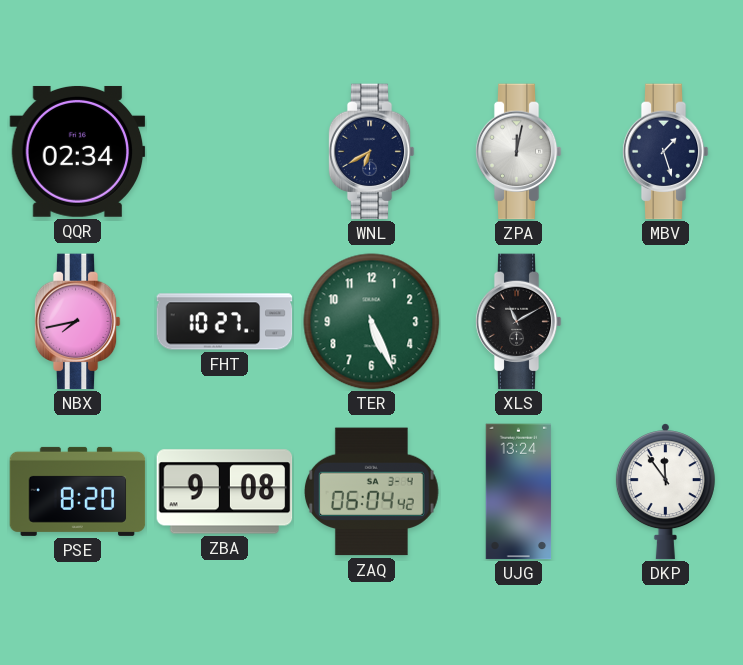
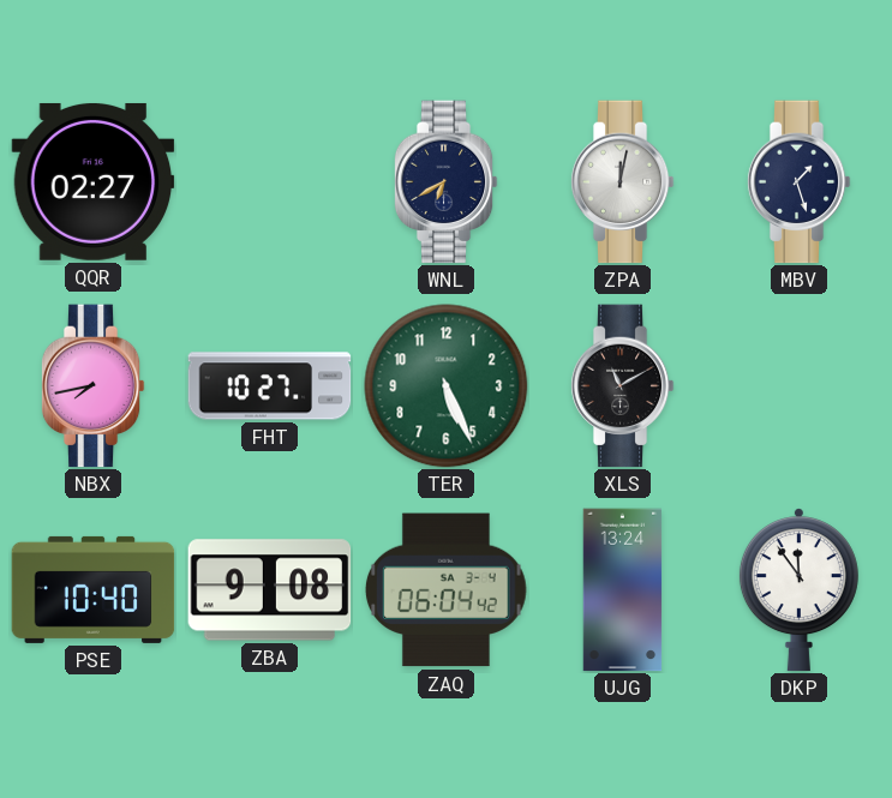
QQR: 02:34 -> 02:27
PSE: 8:20 -> 10:40
